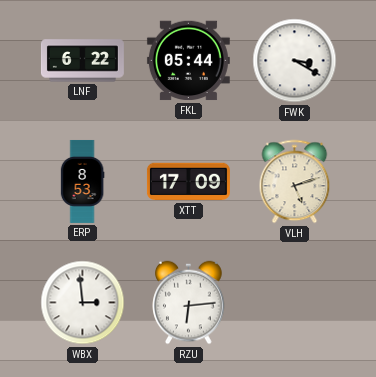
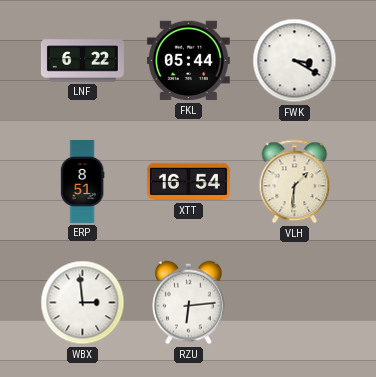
ERP: 8:53 -> 8:51
XTT: 17:09 -> 16:54
VLH: 5:12 -> 1:31
